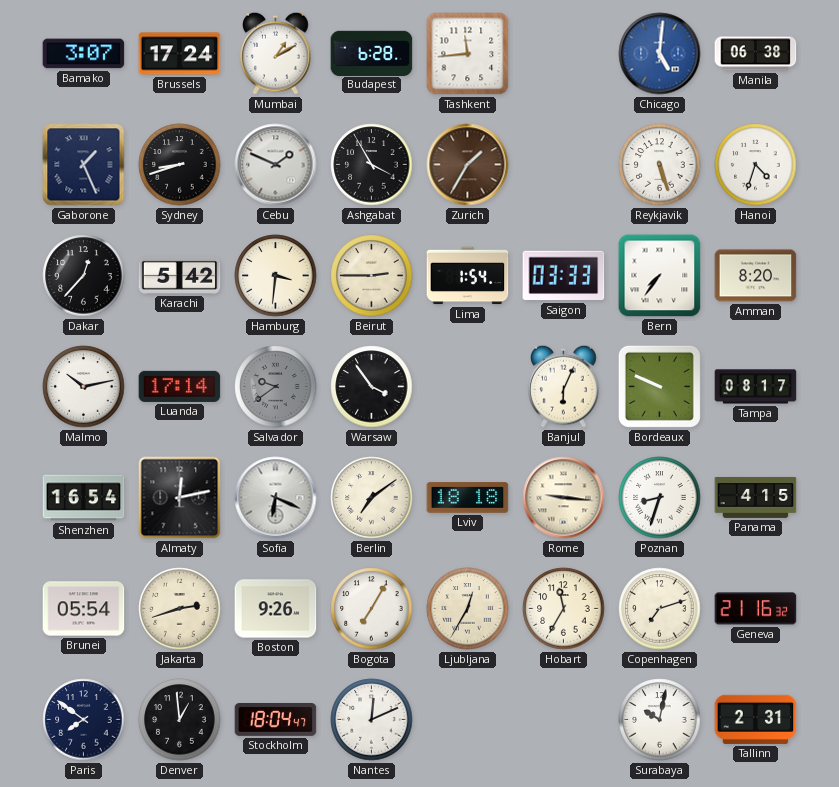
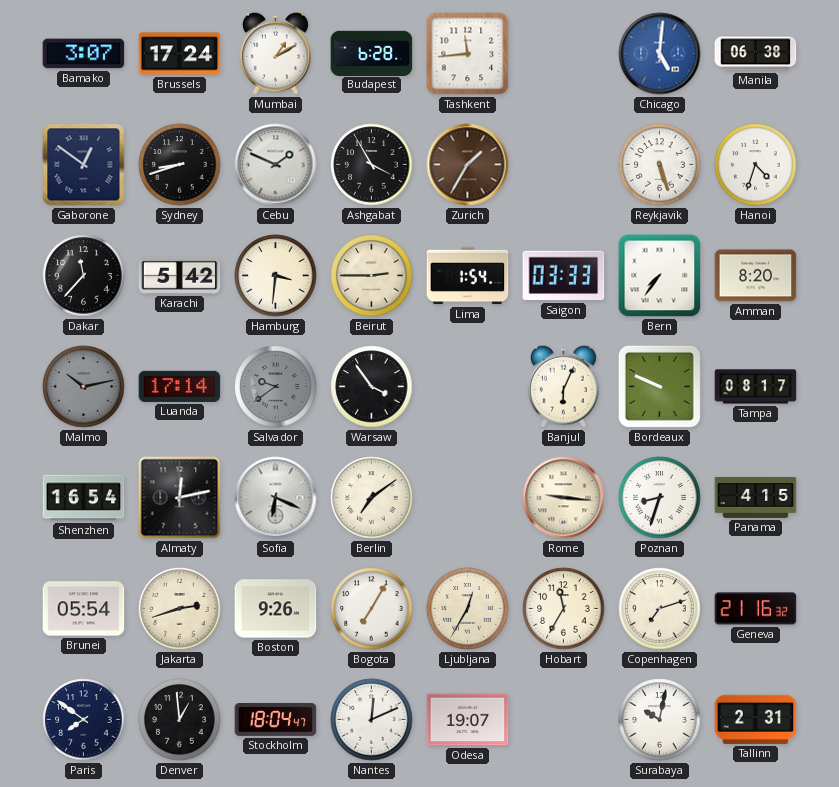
Gaborone: 1:26 -> 12:51
Dakar: 12:37 -> 11:37
Malmo dial: white -> grey
Lviv: 18:18 -> none
Odesa: none -> 19:07
